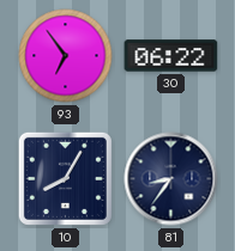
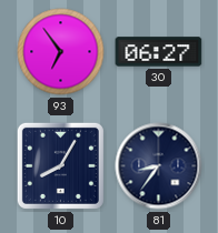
30: 06:22 -> 06:27
